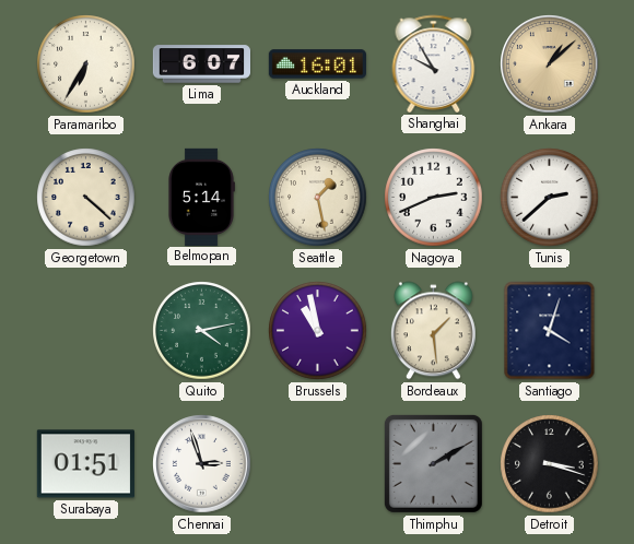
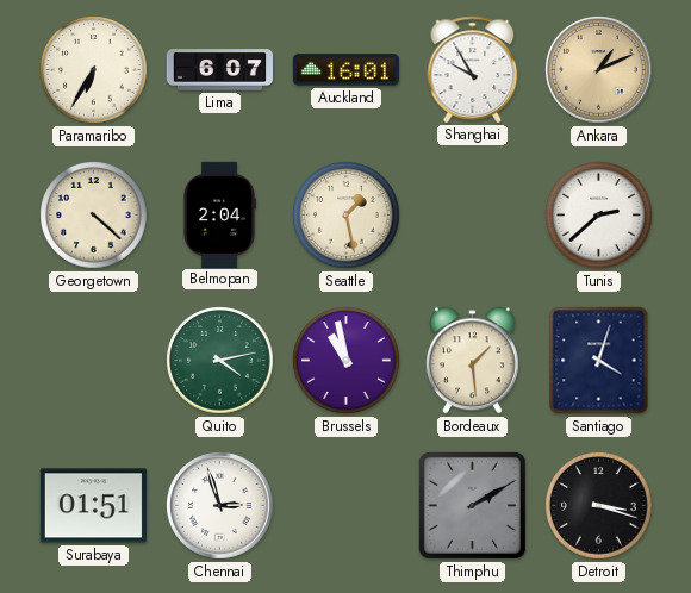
Ankara: 1:08 -> 1:11
Belmopan: 5:14 -> 2:04
Nagoya: 2:41 -> none
